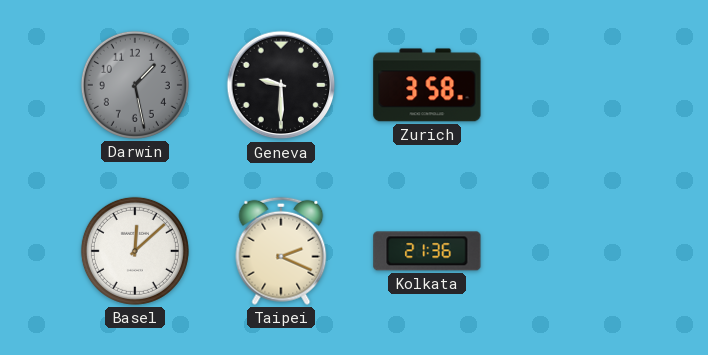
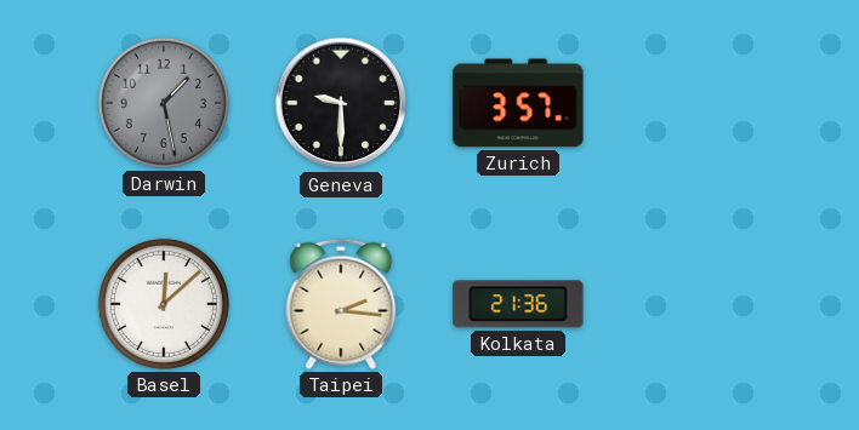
Zurich: 3:58 -> 3:57
Taipei: 2:19 -> 2:16
